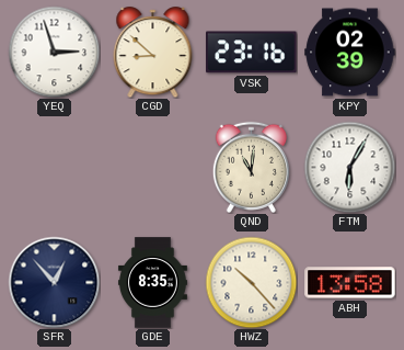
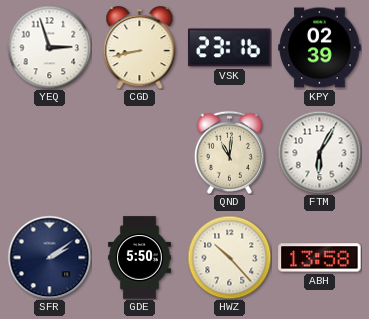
CGD: 8:52 -> 8:43
SFR: 12:53 -> 2:09
GDE: 8:35 -> 5:50
